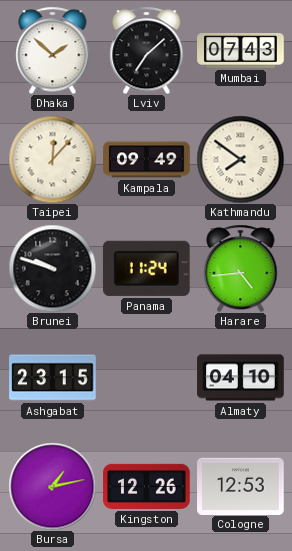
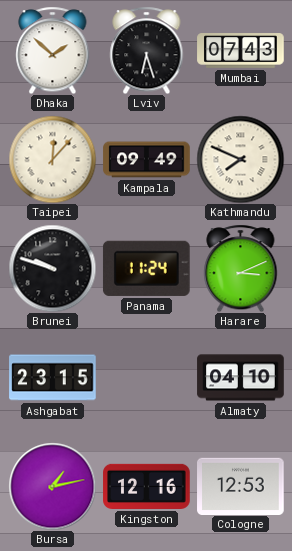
Lviv: 7:08 -> 6:27
Kathmandu: 7:51 -> 7:49
Harare: 4:44 -> 3:11
Kingston: 12:26 -> 12:16
